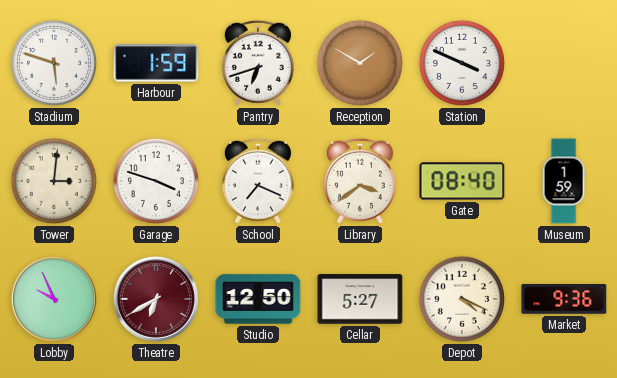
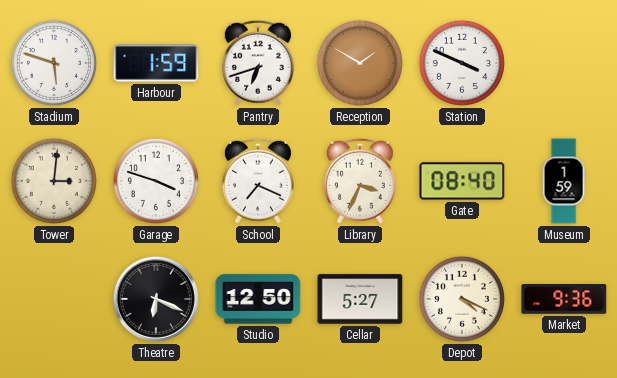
Library: 3:39 -> 3:34
Lobby: 9:56 -> none
Theatre: 6:40 -> 6:19
Theatre dial: burgundy -> black
